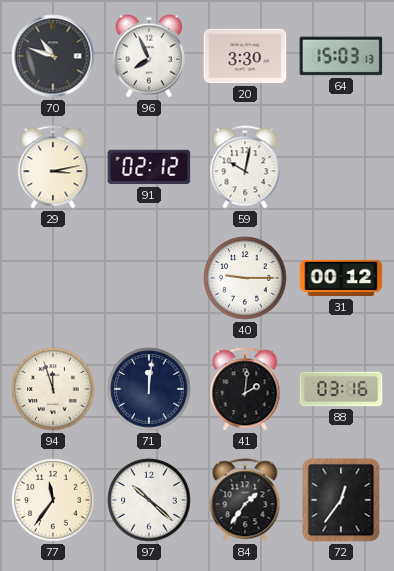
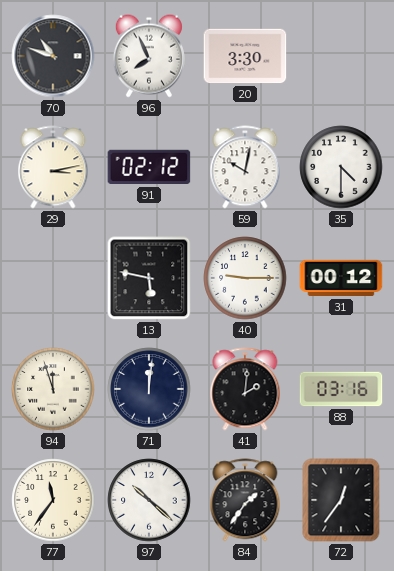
64: 15:03 -> none
35: none -> 4:30
13: none -> 5:47
